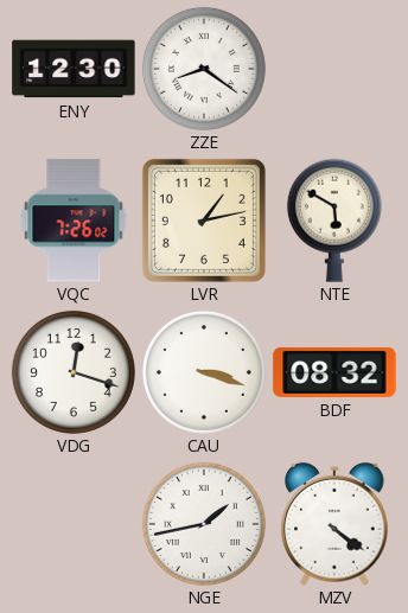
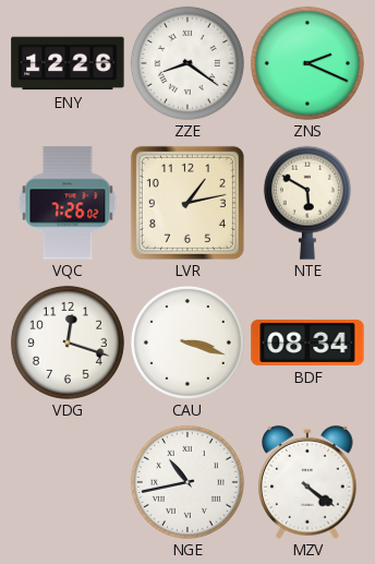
ENY: 12:30 -> 12:26
ZNS: none -> 2:19
BDF: 08:32 -> 08:34
NGE: 1:43 -> 10:43
